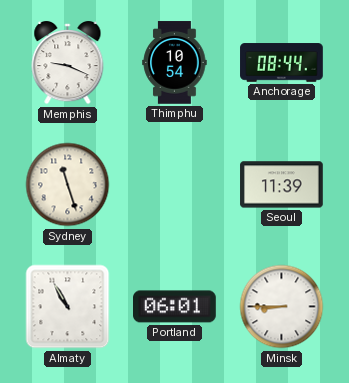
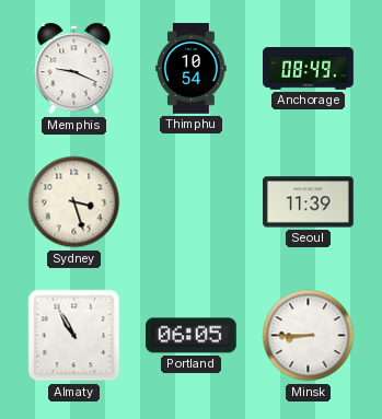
Anchorage: 08:44 -> 08:49
Sydney: 11:27 -> 3:27
Portland: 06:01 -> 06:05
